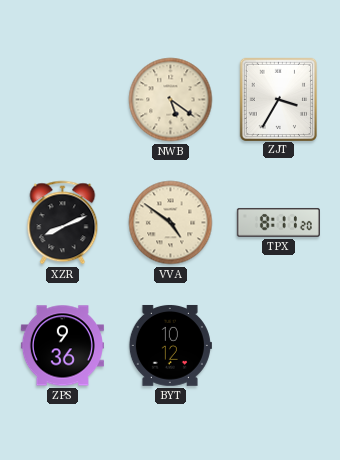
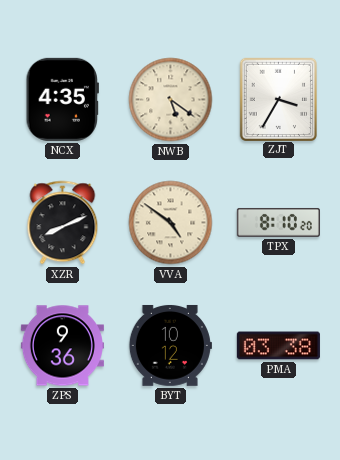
NCX: none -> 4:35
TPX: 8:11 -> 8:10
PMA: none -> 03:38
